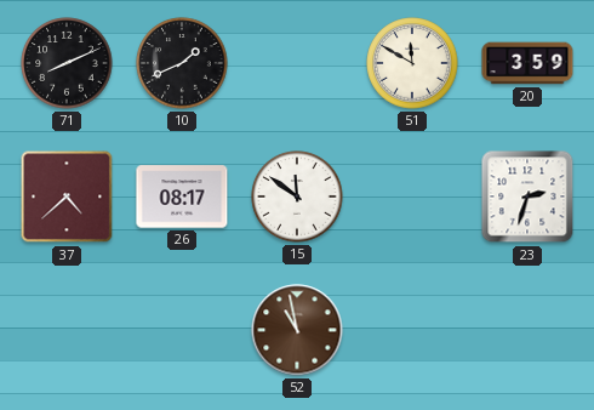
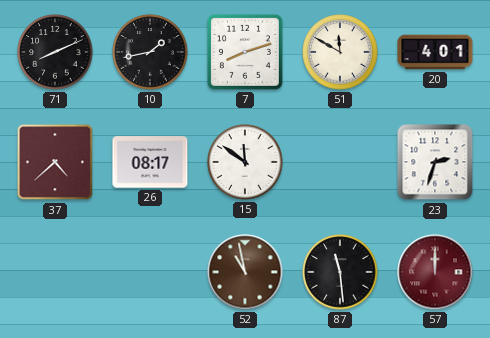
10: 1:41 -> 1:43
7: none -> 8:12
20: 3:59 -> 4:01
87: none -> 11:29
57: none -> 12:00
